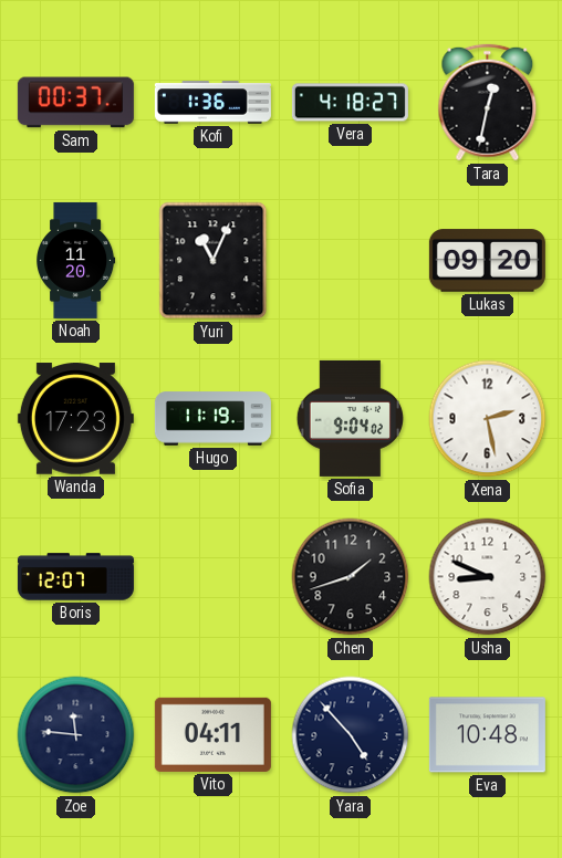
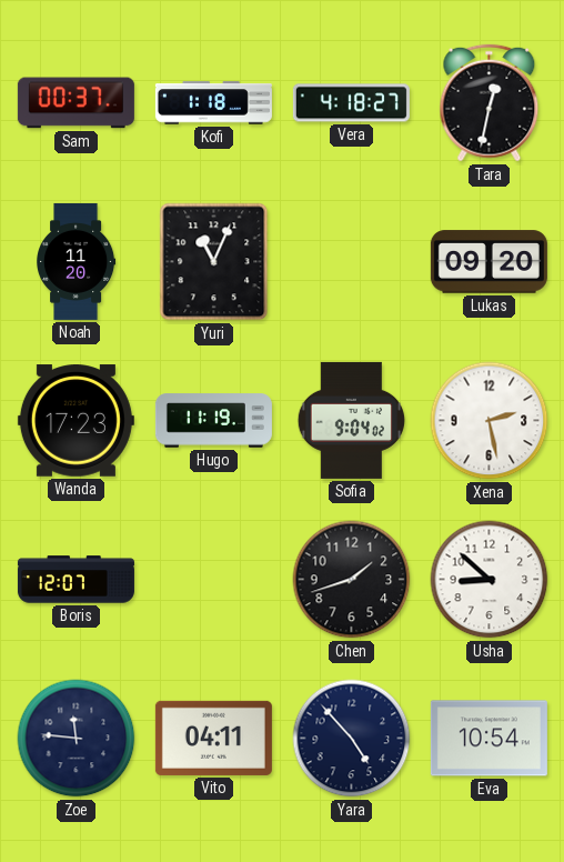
Kofi: 1:36 -> 1:18
Usha: 8:49 -> 8:52
Eva: 10:48 -> 10:54
